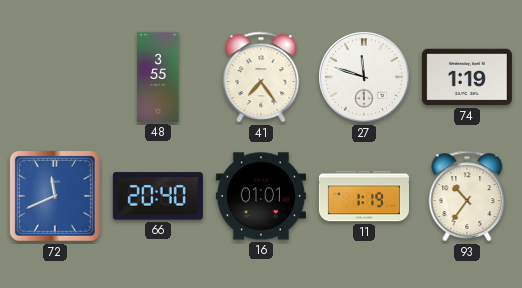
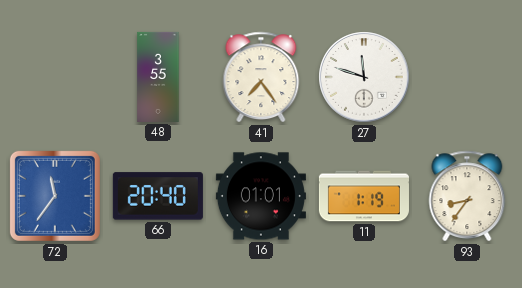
74: 1:19 -> none
72: 11:41 -> 11:36
93: 10:36 -> 8:36
